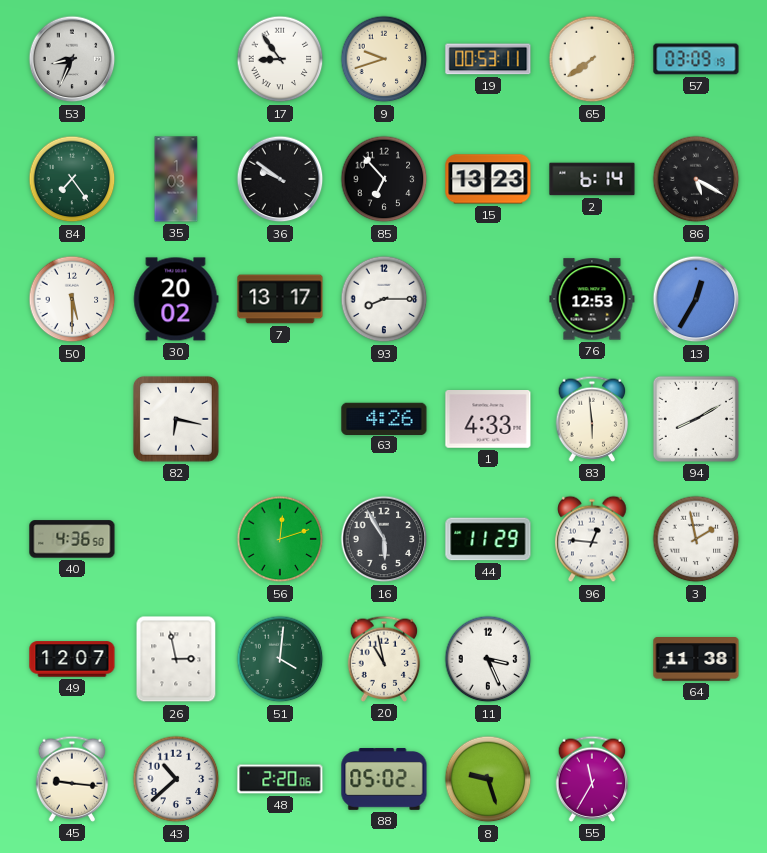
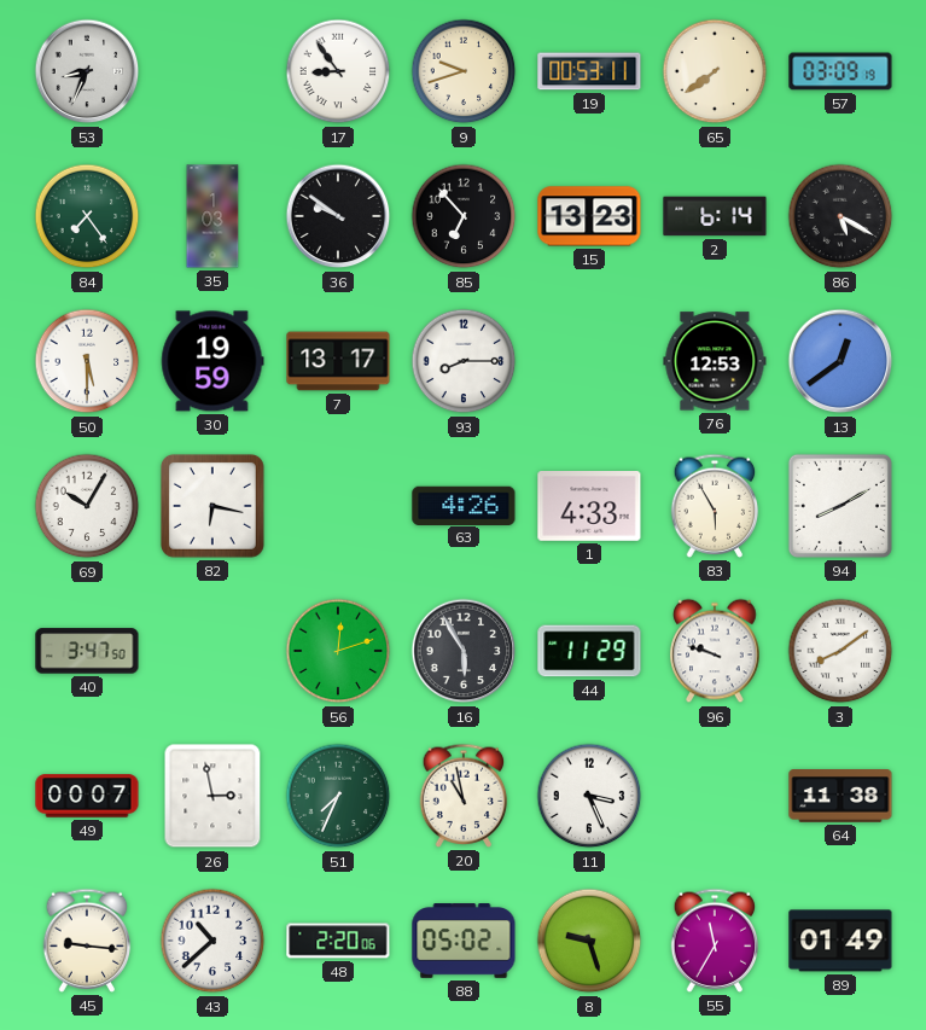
30: 20:02 -> 19:59
13: 12:35 -> 12:39
69: none -> 10:05
83: 5:59 -> 5:55
40: 4:36 -> 3:47
96: 12:46 -> 9:48
3: 1:58 -> 8:09
49: 12:07 -> 00:07
51: 4:01 -> 7:34
89: none -> 01:49
